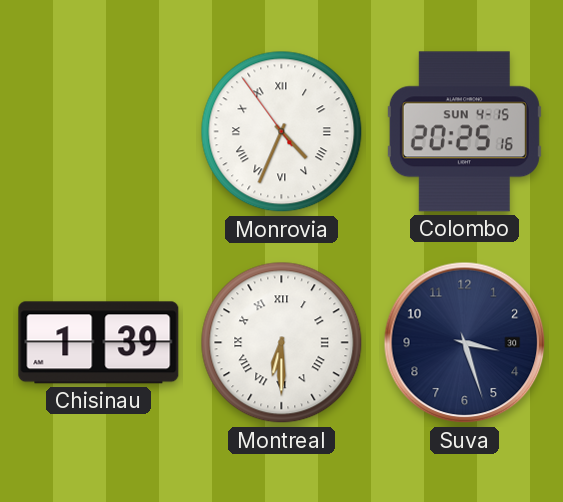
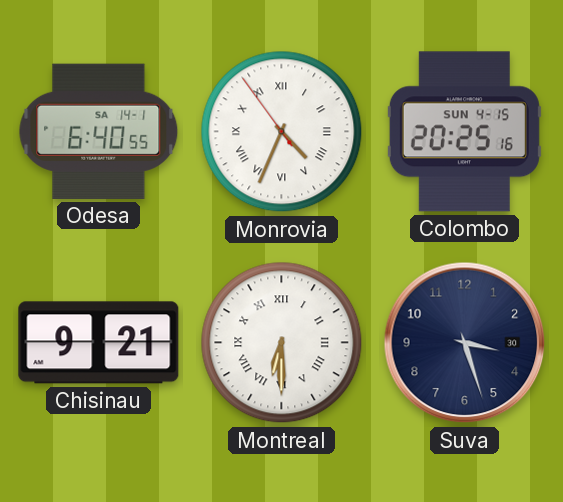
Odesa: none -> 6:40
Chisinau: 1:39 -> 9:21
